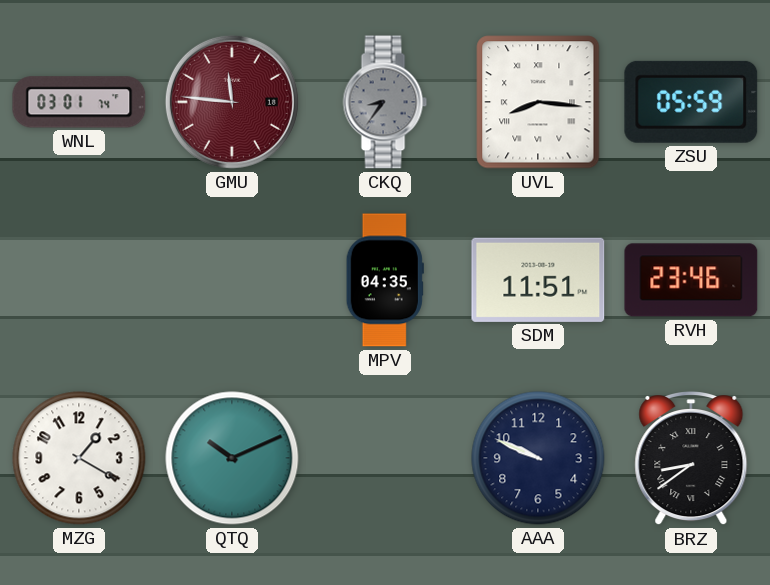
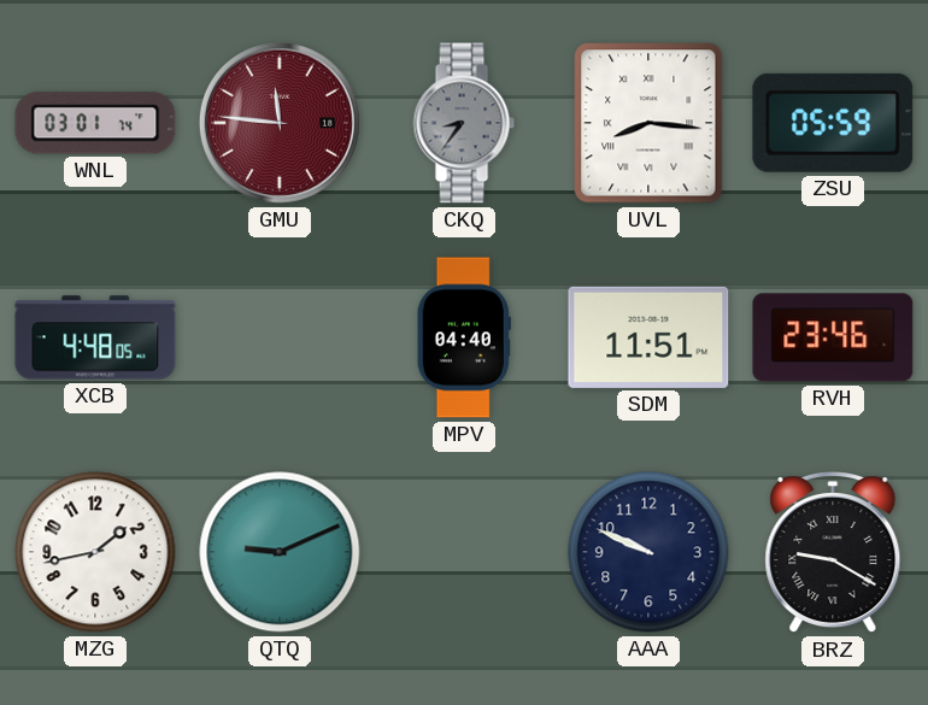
XCB: none -> 4:48
MPV: 04:35 -> 04:40
MZG: 1:20 -> 1:43
QTQ: 10:11 -> 9:11
BRZ: 8:39 -> 9:20
